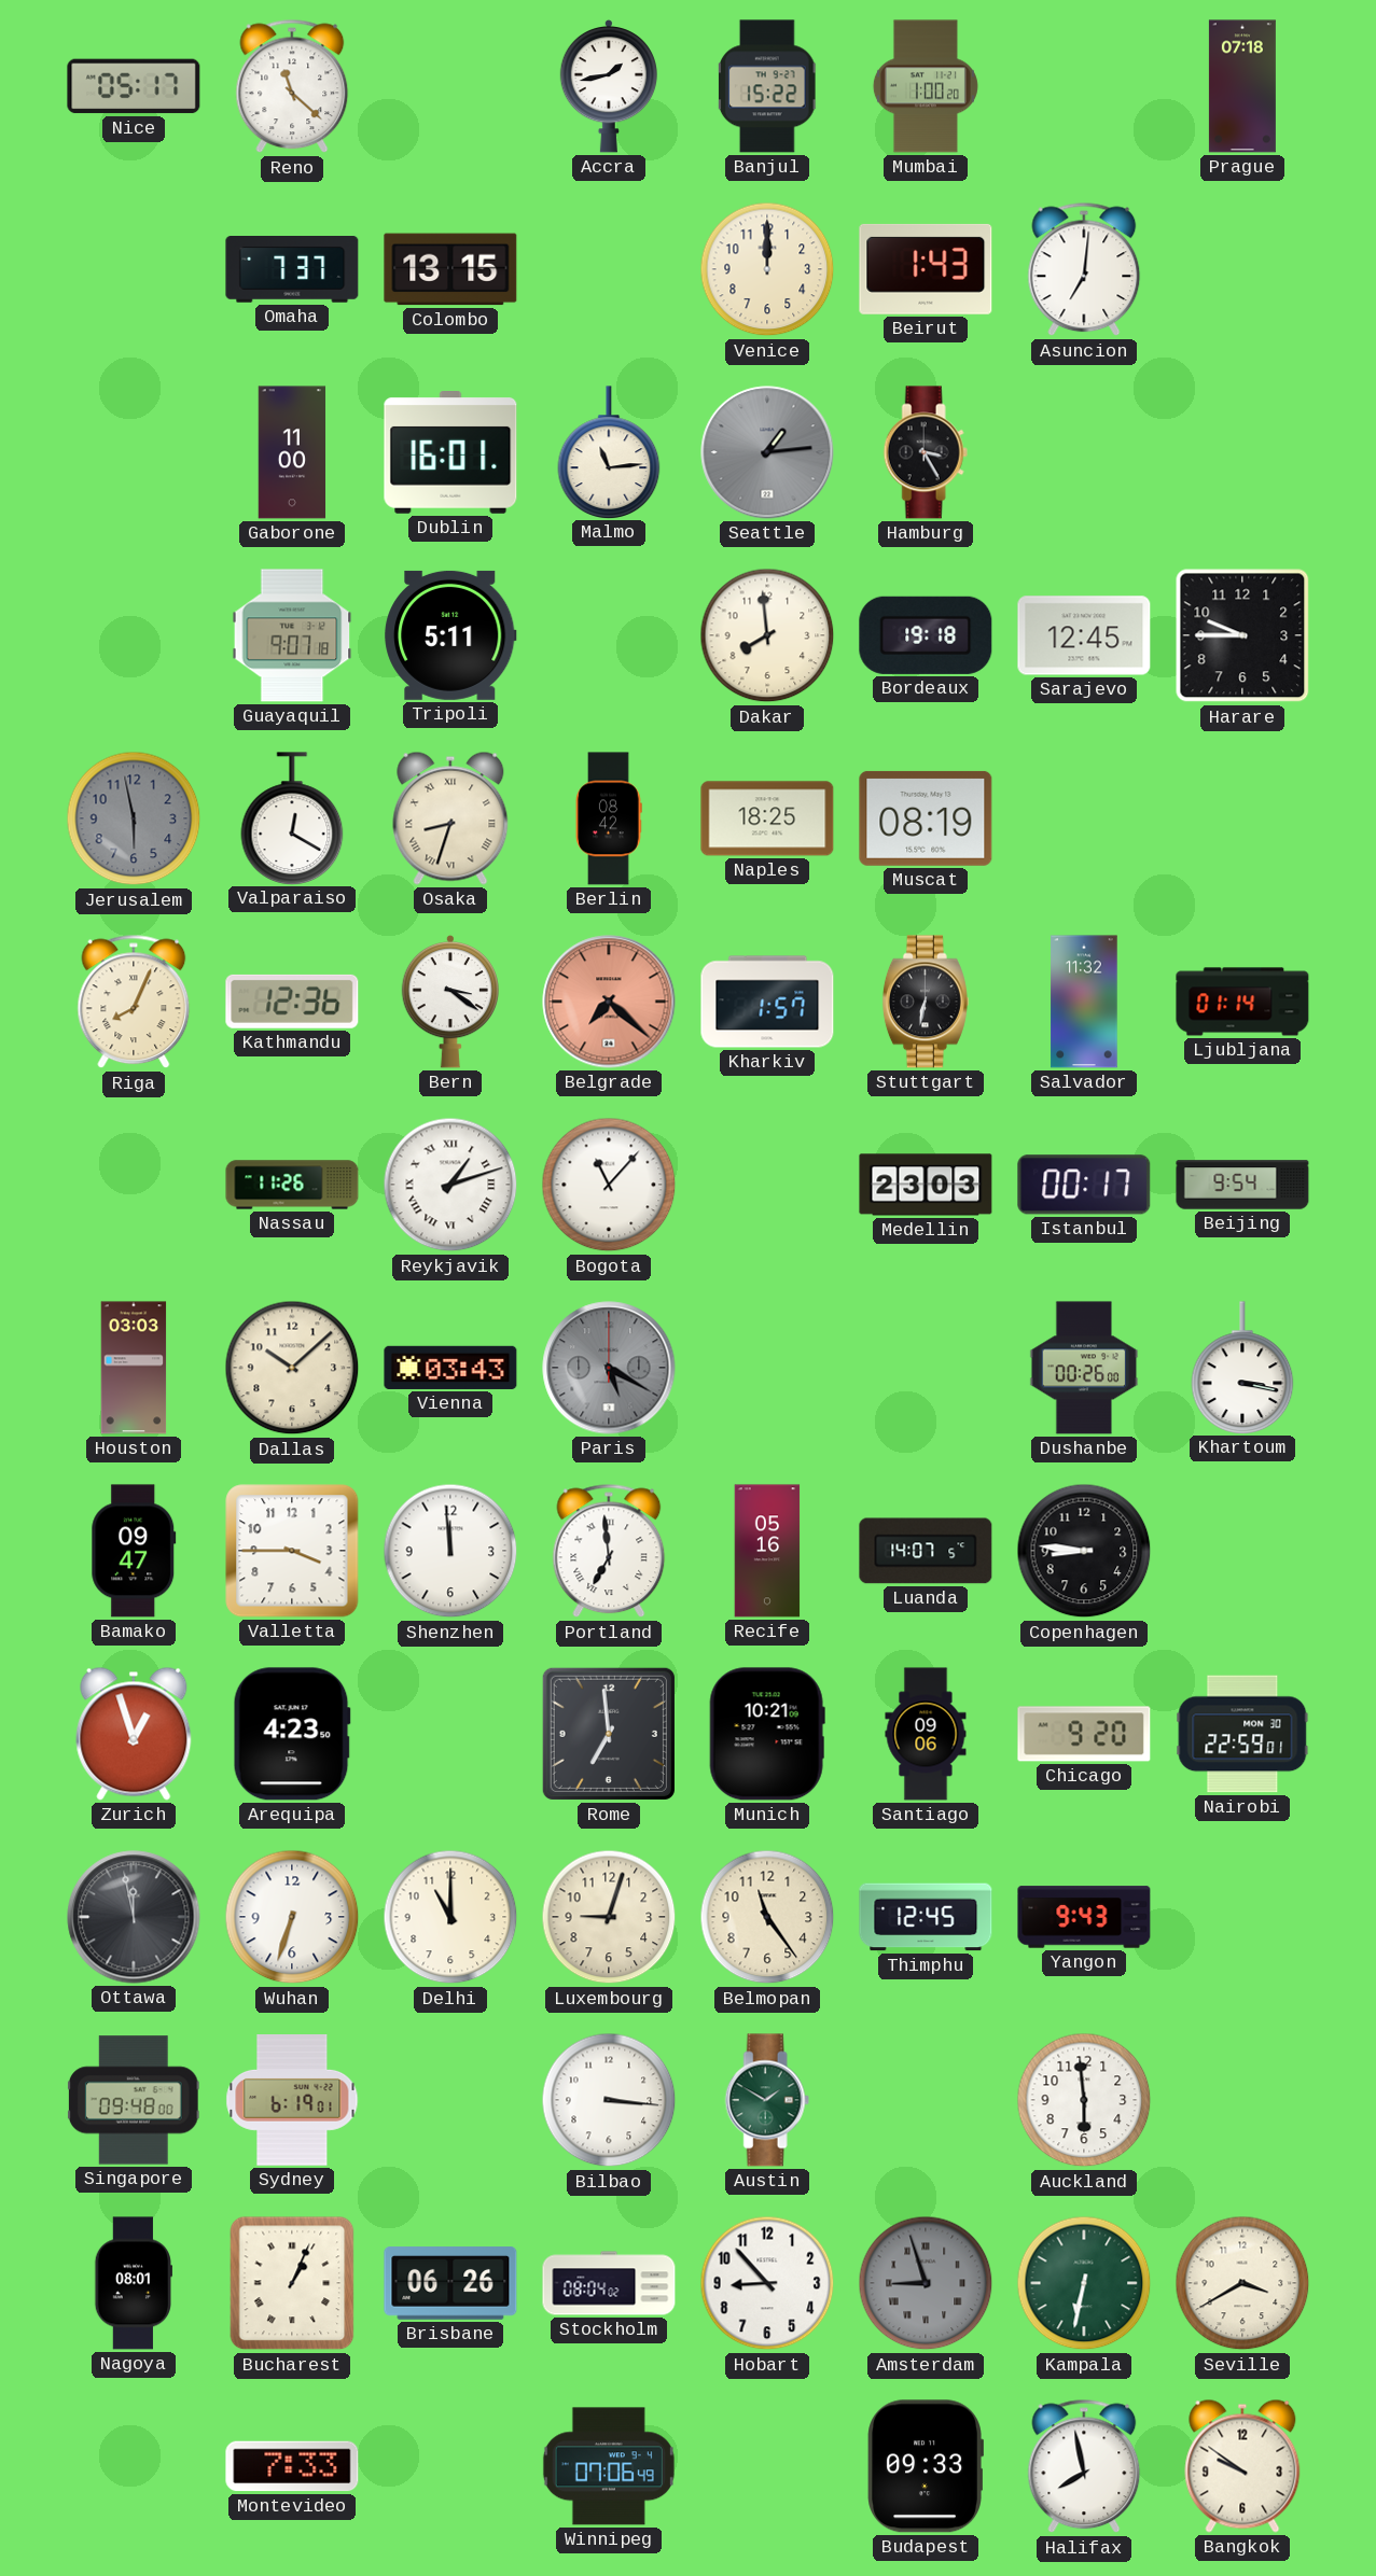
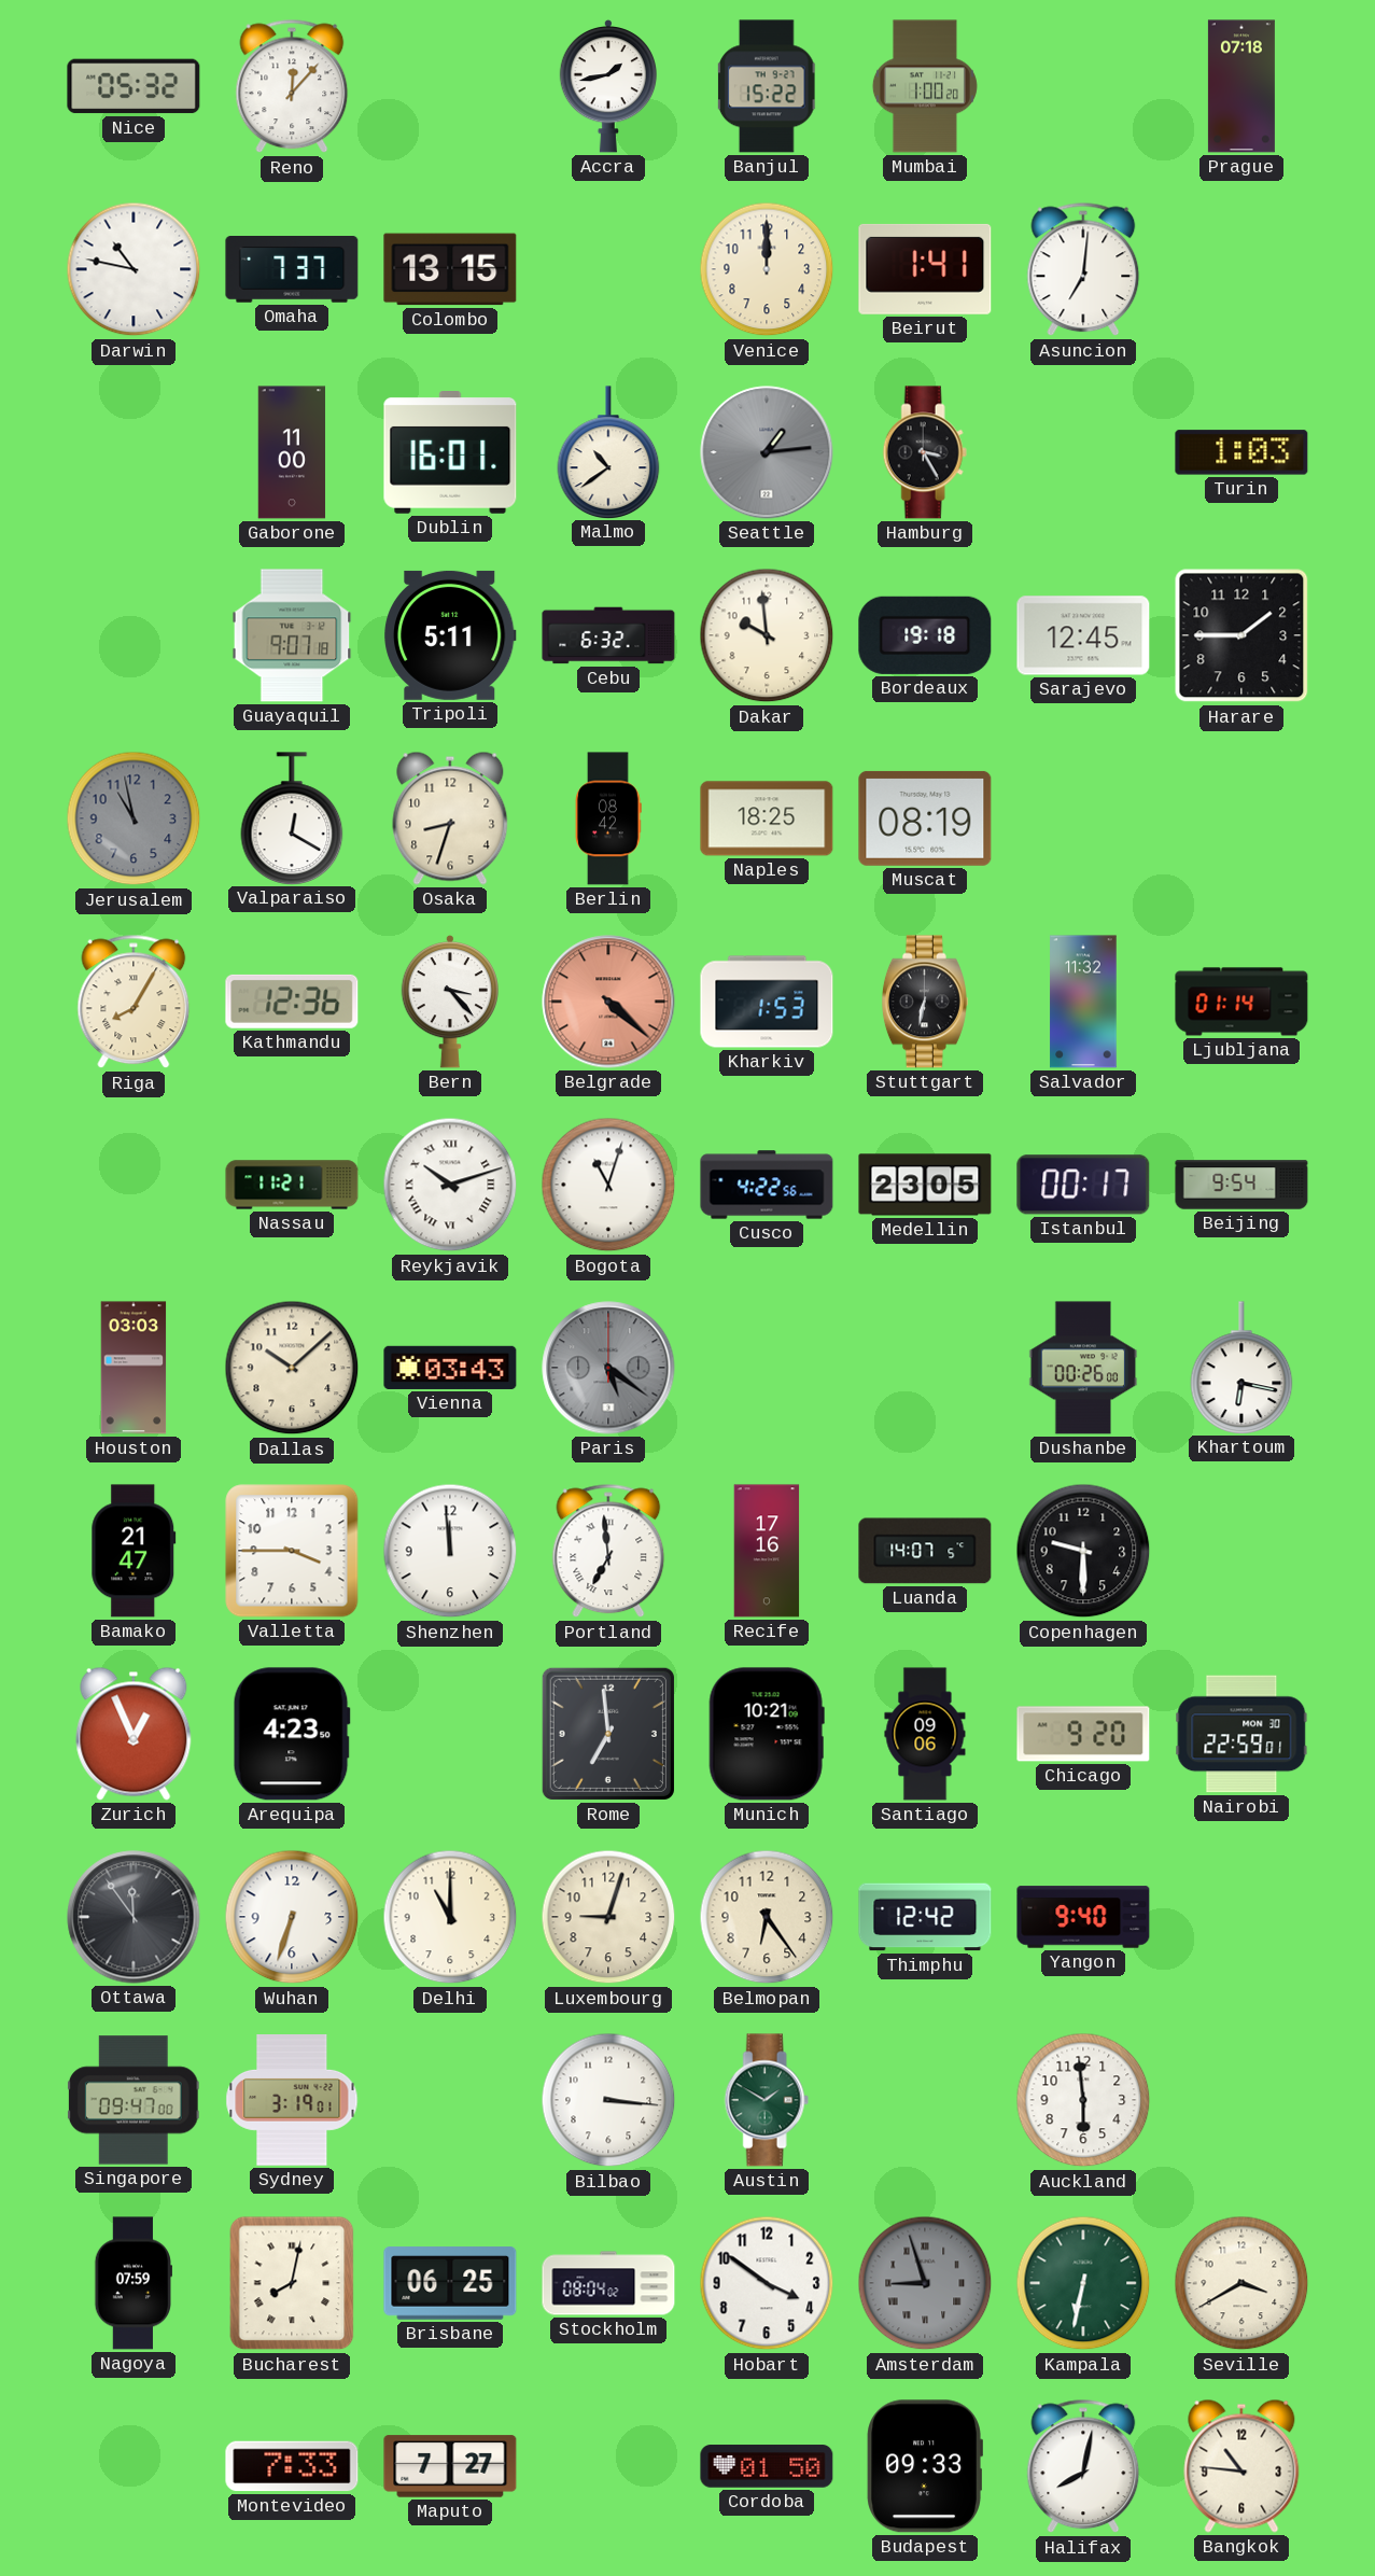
Nice: 05:17 -> 05:32
Reno: 11:22 -> 12:07
Darwin: none -> 10:47
Beirut: 1:43 -> 1:41
Malmo: 11:14 -> 10:39
Turin: none -> 1:03
Cebu: none -> 6:32
Dakar: 7:59 -> 9:59
Harare: 9:45 -> 1:45
Jerusalem: 5:58 -> 10:58
Osaka numerals: Roman -> Arabic
Riga: 8:04 -> 8:05
Bern: 3:21 -> 3:23
Belgrade: 7:22 -> 4:22
Kharkiv: 1:57 -> 1:53
Nassau: 11:26 -> 11:21
Reykjavik: 1:12 -> 10:12
Bogota: 11:07 -> 11:03
Cusco: none -> 4:22
Medellin: 23:03 -> 23:05
Paris: 5:20 -> 5:21
Khartoum: 3:17 -> 6:17
Bamako: 09:47 -> 21:47
Recife: 05:16 -> 17:16
Copenhagen: 8:46 -> 9:30
Zurich: 12:57 -> 12:56
Ottawa: 11:58 -> 11:54
Belmopan: 11:24 -> 6:24
Thimphu: 12:45 -> 12:42
Yangon: 9:43 -> 9:40
Singapore: 09:48 -> 09:47
Sydney: 6:19 -> 3:19
Nagoya: 08:01 -> 07:59
Bucharest: 1:04 -> 8:02
Brisbane: 06:26 -> 06:25
Hobart: 8:53 -> 3:51
Maputo: none -> 7:27
Winnipeg: 07:06 -> none
Cordoba: none -> 01:50
Halifax: 7:58 -> 8:02
Bangkok: 9:51 -> 10:46
